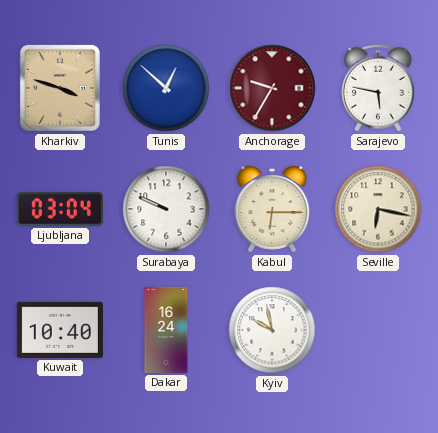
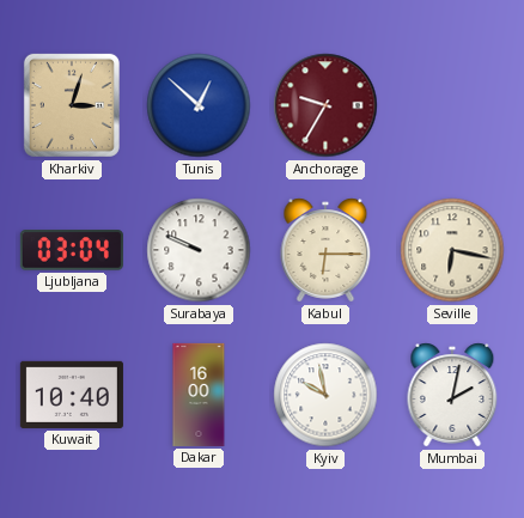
Kharkiv: 3:48 -> 3:03
Sarajevo: 5:47 -> none
Dakar: 16:24 -> 16:00
Mumbai: none -> 2:02
